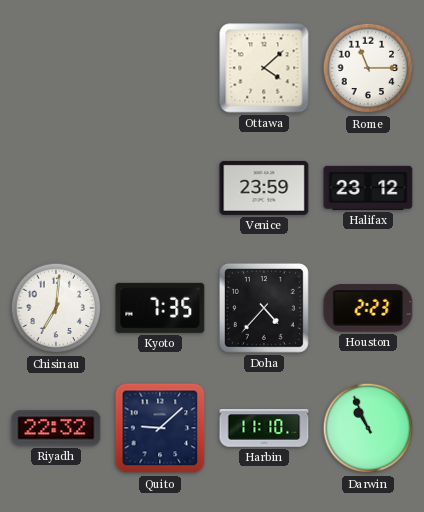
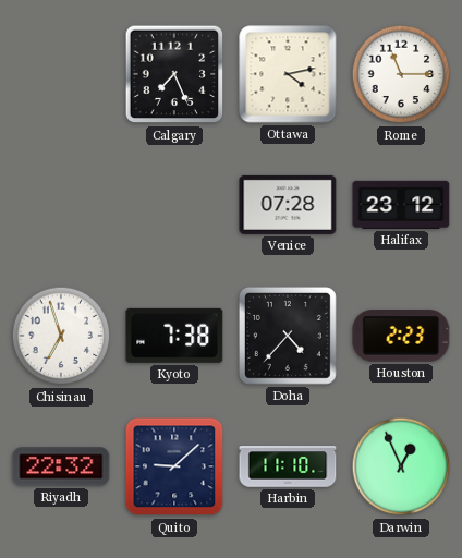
Calgary: none -> 7:26
Ottawa: 4:08 -> 4:13
Venice: 23:59 -> 07:28
Chisinau: 7:01 -> 6:57
Kyoto: 7:35 -> 7:38
Darwin: 10:56 -> 12:56
